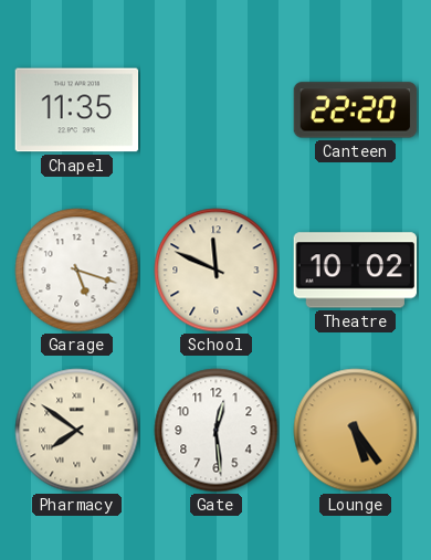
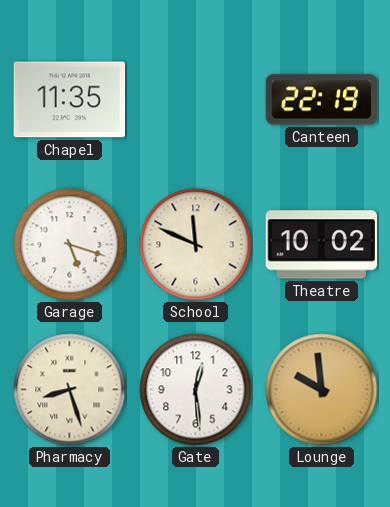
Canteen: 22:20 -> 22:19
Pharmacy: 7:51 -> 8:27
Lounge: 5:24 -> 9:59
